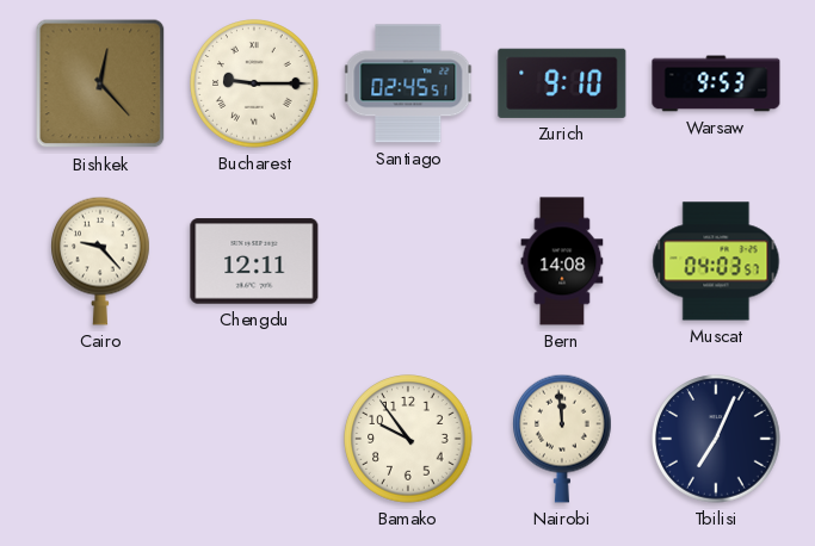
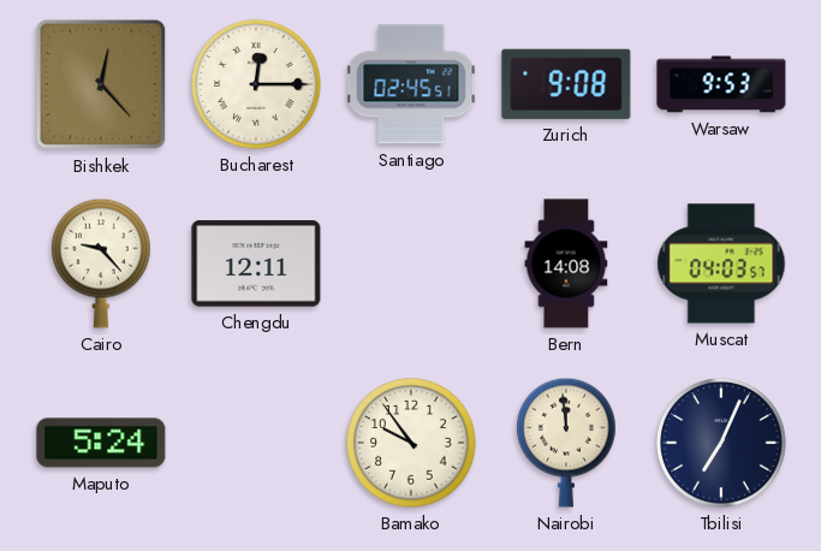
Bucharest: 9:15 -> 12:15
Zurich: 9:10 -> 9:08
Maputo: none -> 5:24
